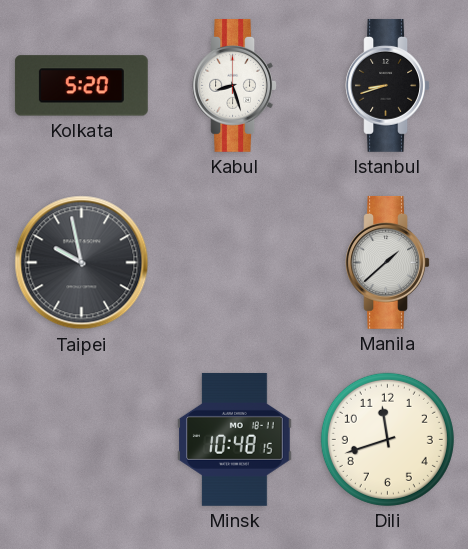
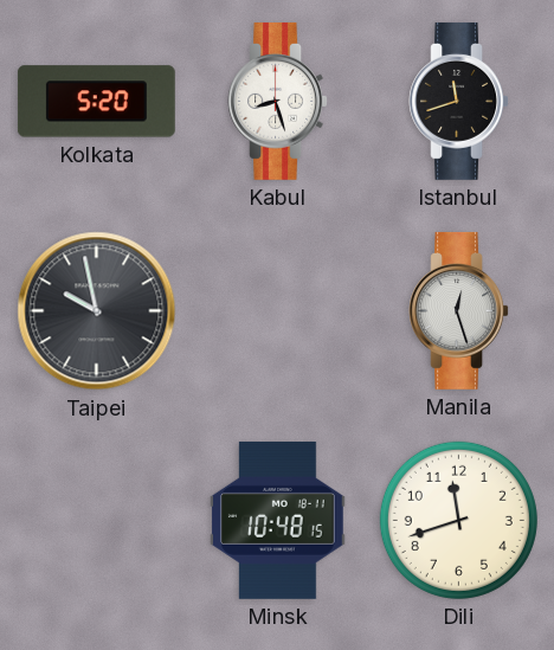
Istanbul: 8:42 -> 11:42
Manila: 1:38 -> 12:27
